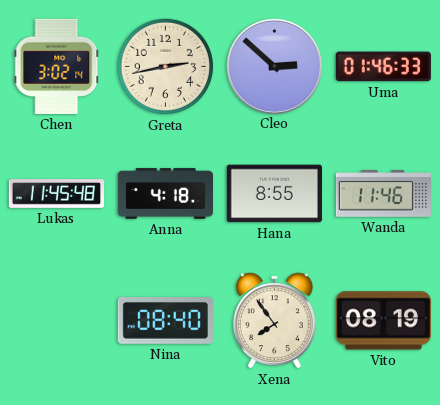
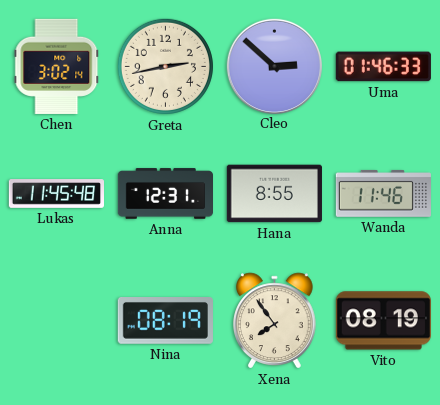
Anna: 4:18 -> 12:31
Nina: 08:40 -> 08:19
